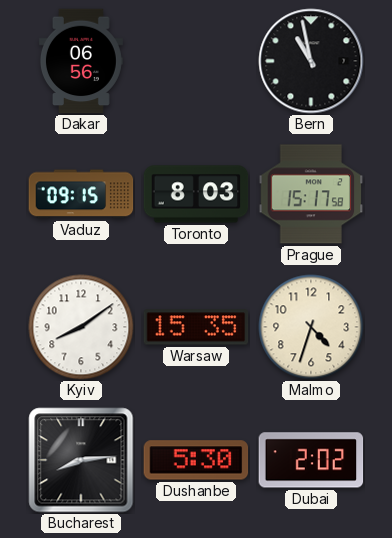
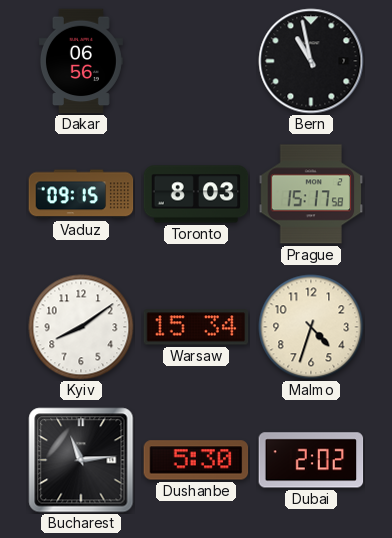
Warsaw: 15:35 -> 15:34
Bucharest: 8:14 -> 11:14
